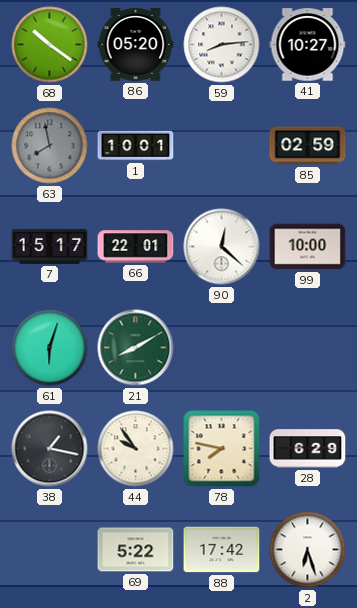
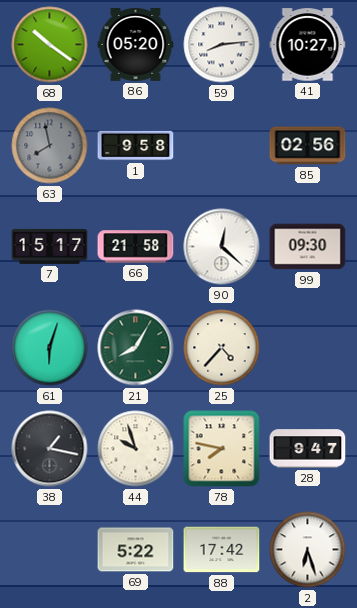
1: 10:01 -> 9:58
85: 02:59 -> 02:56
66: 22:01 -> 21:58
99: 10:00 -> 09:30
21: 8:10 -> 8:05
25: none -> 4:37
44: 9:54 -> 9:57
28: 6:29 -> 9:47
